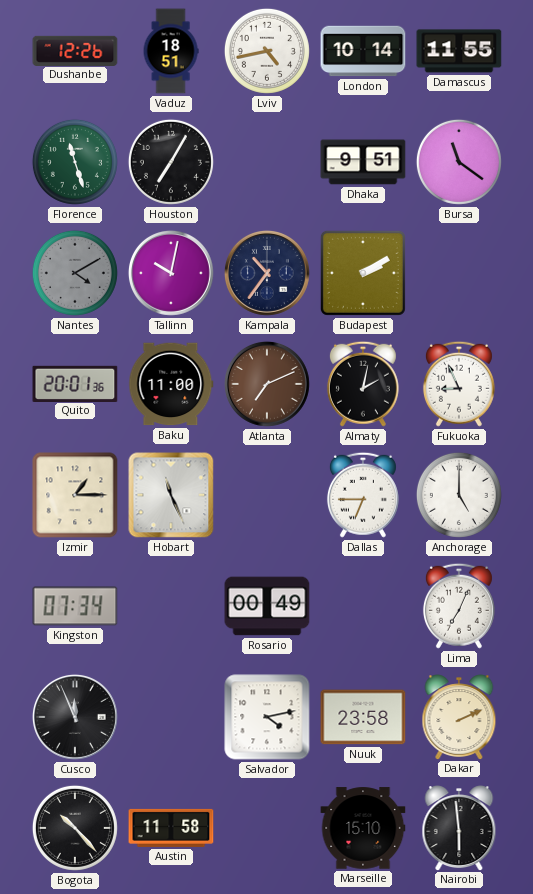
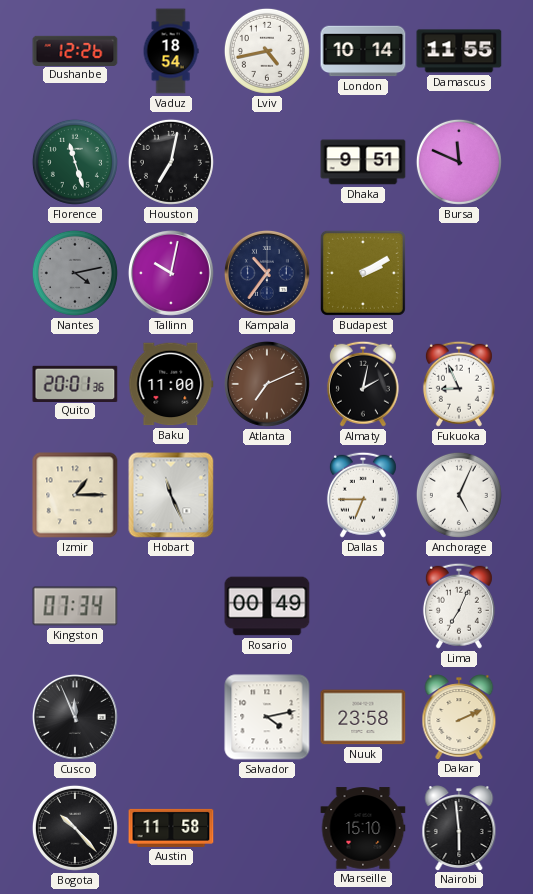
Vaduz: 18:51 -> 18:54
Houston: 7:05 -> 7:02
Bursa: 11:21 -> 11:49
Nantes: 4:10 -> 4:13
Anchorage: 5:00 -> 5:04
